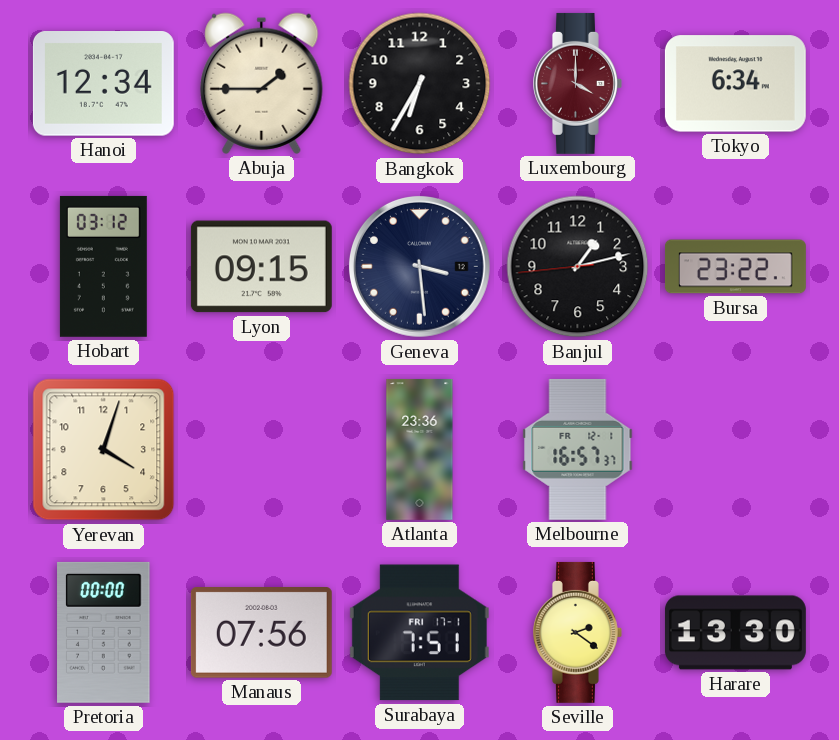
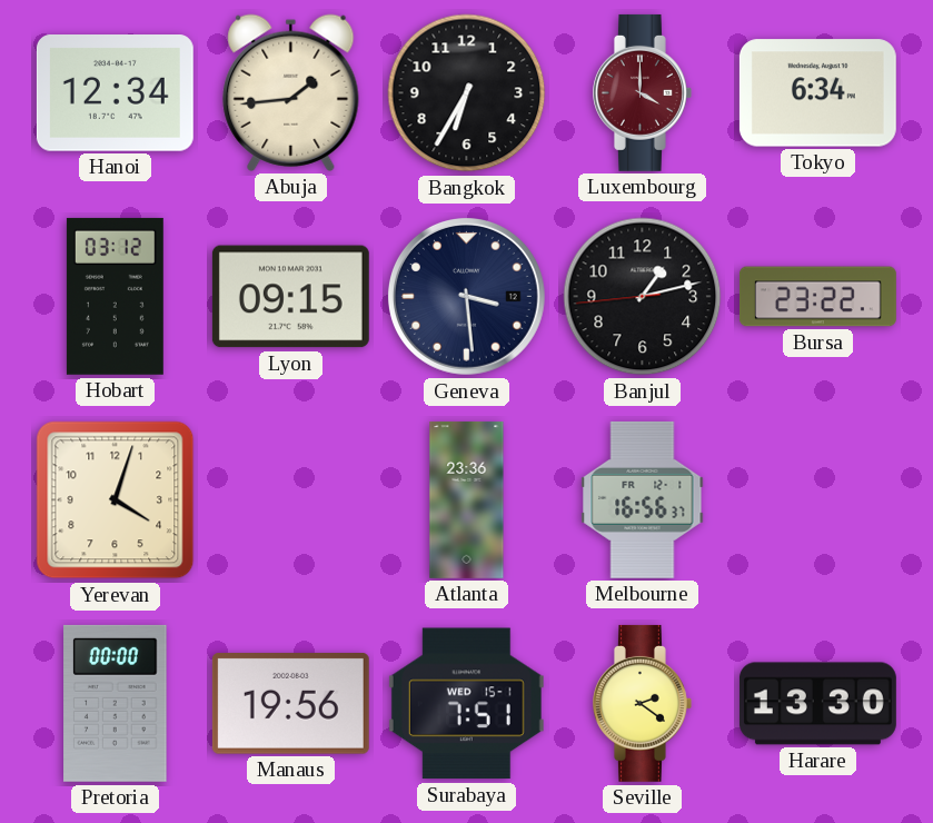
Abuja: 1:45 -> 1:44
Melbourne: 16:57 -> 16:56
Manaus: 07:56 -> 19:56
Surabaya date: FRI 17-1 -> WED 15-1
